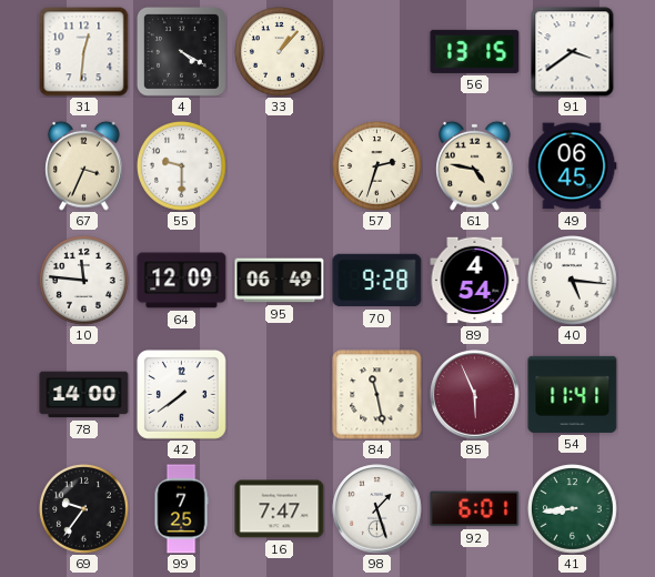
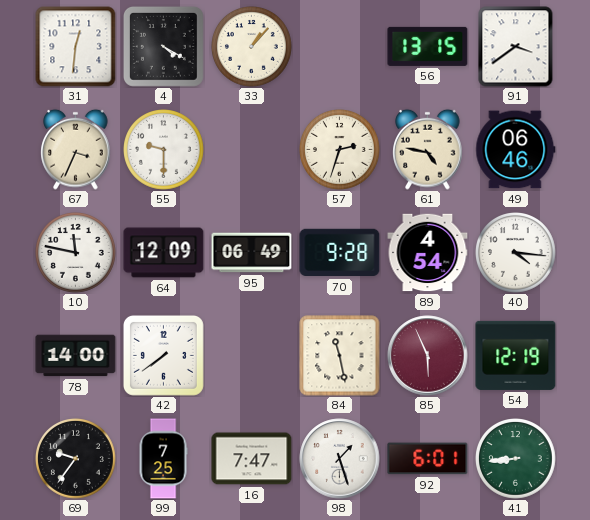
49: 06:45 -> 06:46
10: 11:46 -> 11:47
40: 5:16 -> 4:16
54: 11:41 -> 12:19
